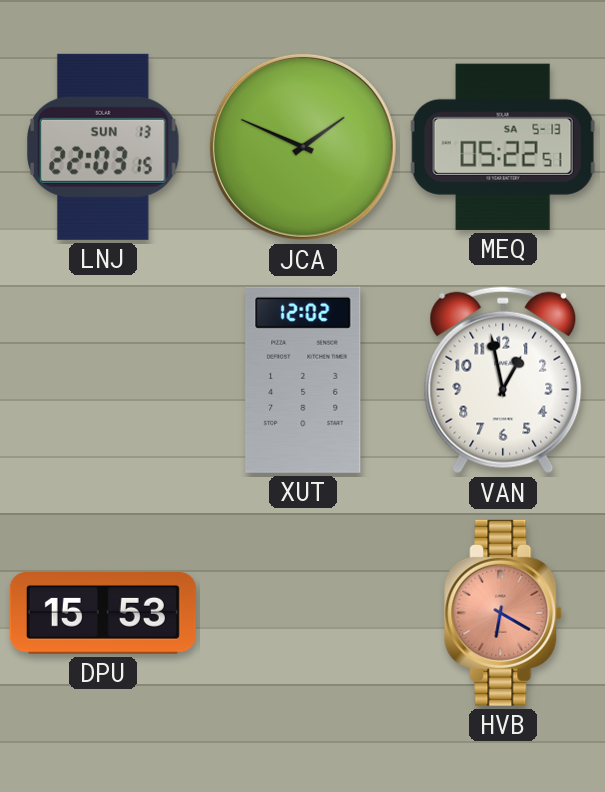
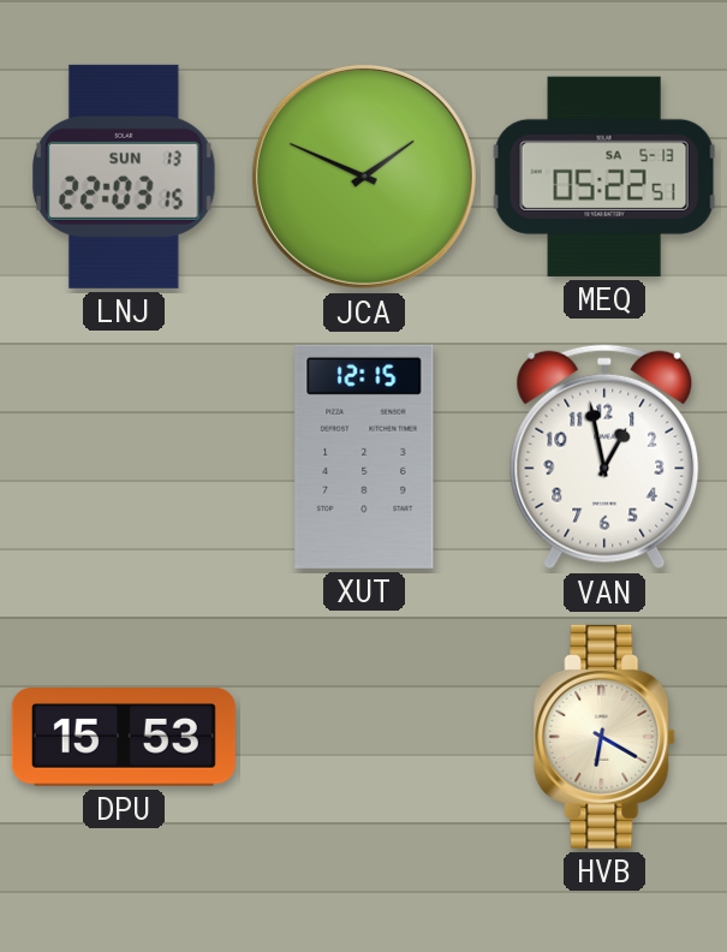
XUT: 12:02 -> 12:15
HVB dial: salmon -> cream
